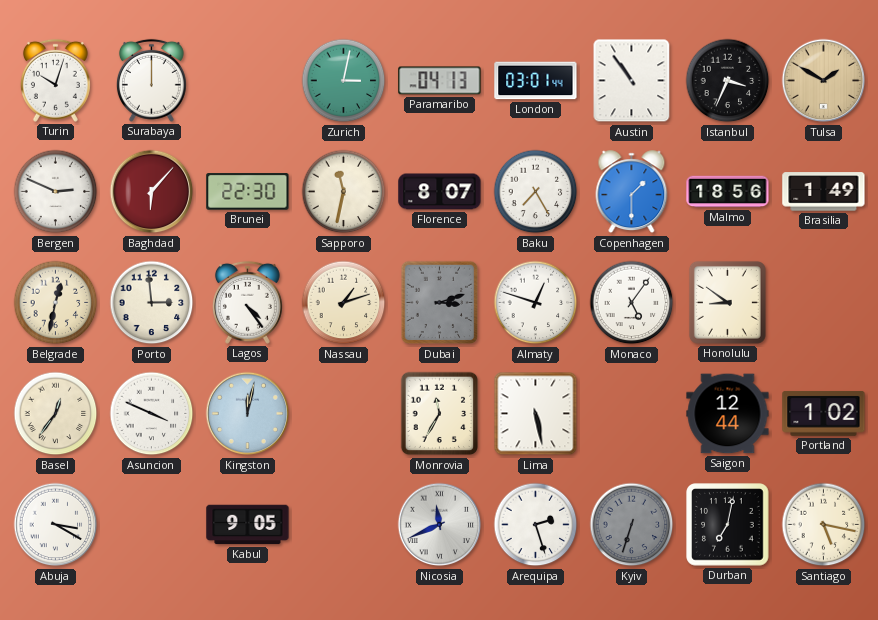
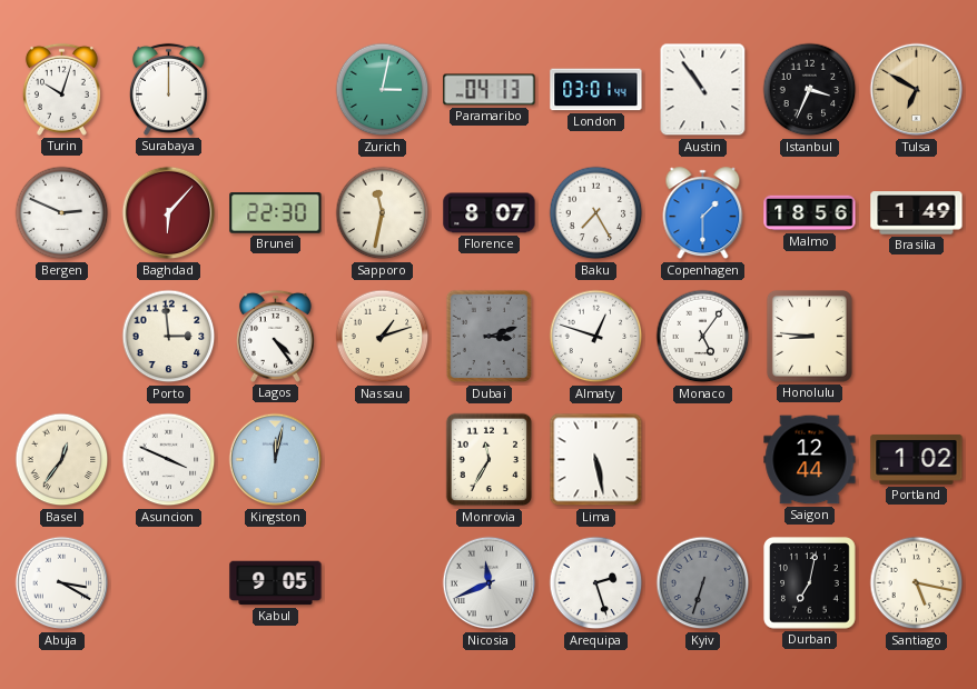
Tulsa: 1:50 -> 6:50
Belgrade: 12:32 -> none
Honolulu: 8:51 -> 8:46
